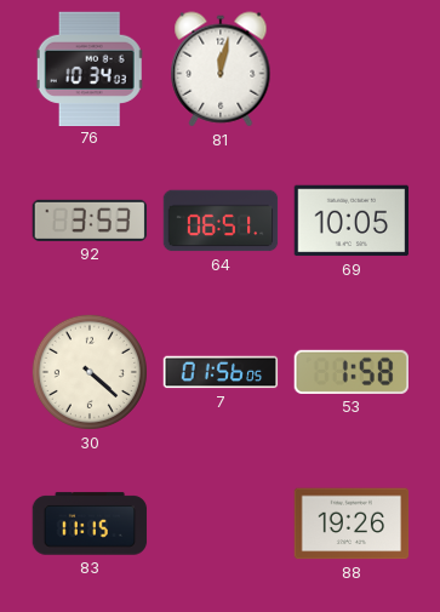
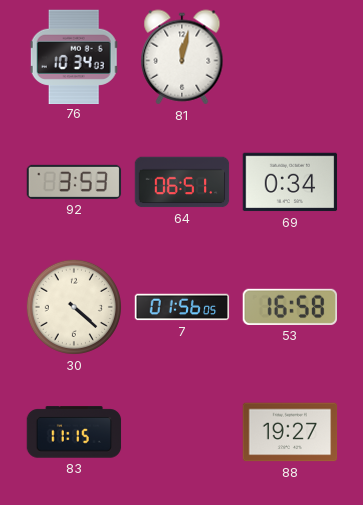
69: 10:05 -> 0:34
53: 1:58 -> 16:58
88: 19:26 -> 19:27
